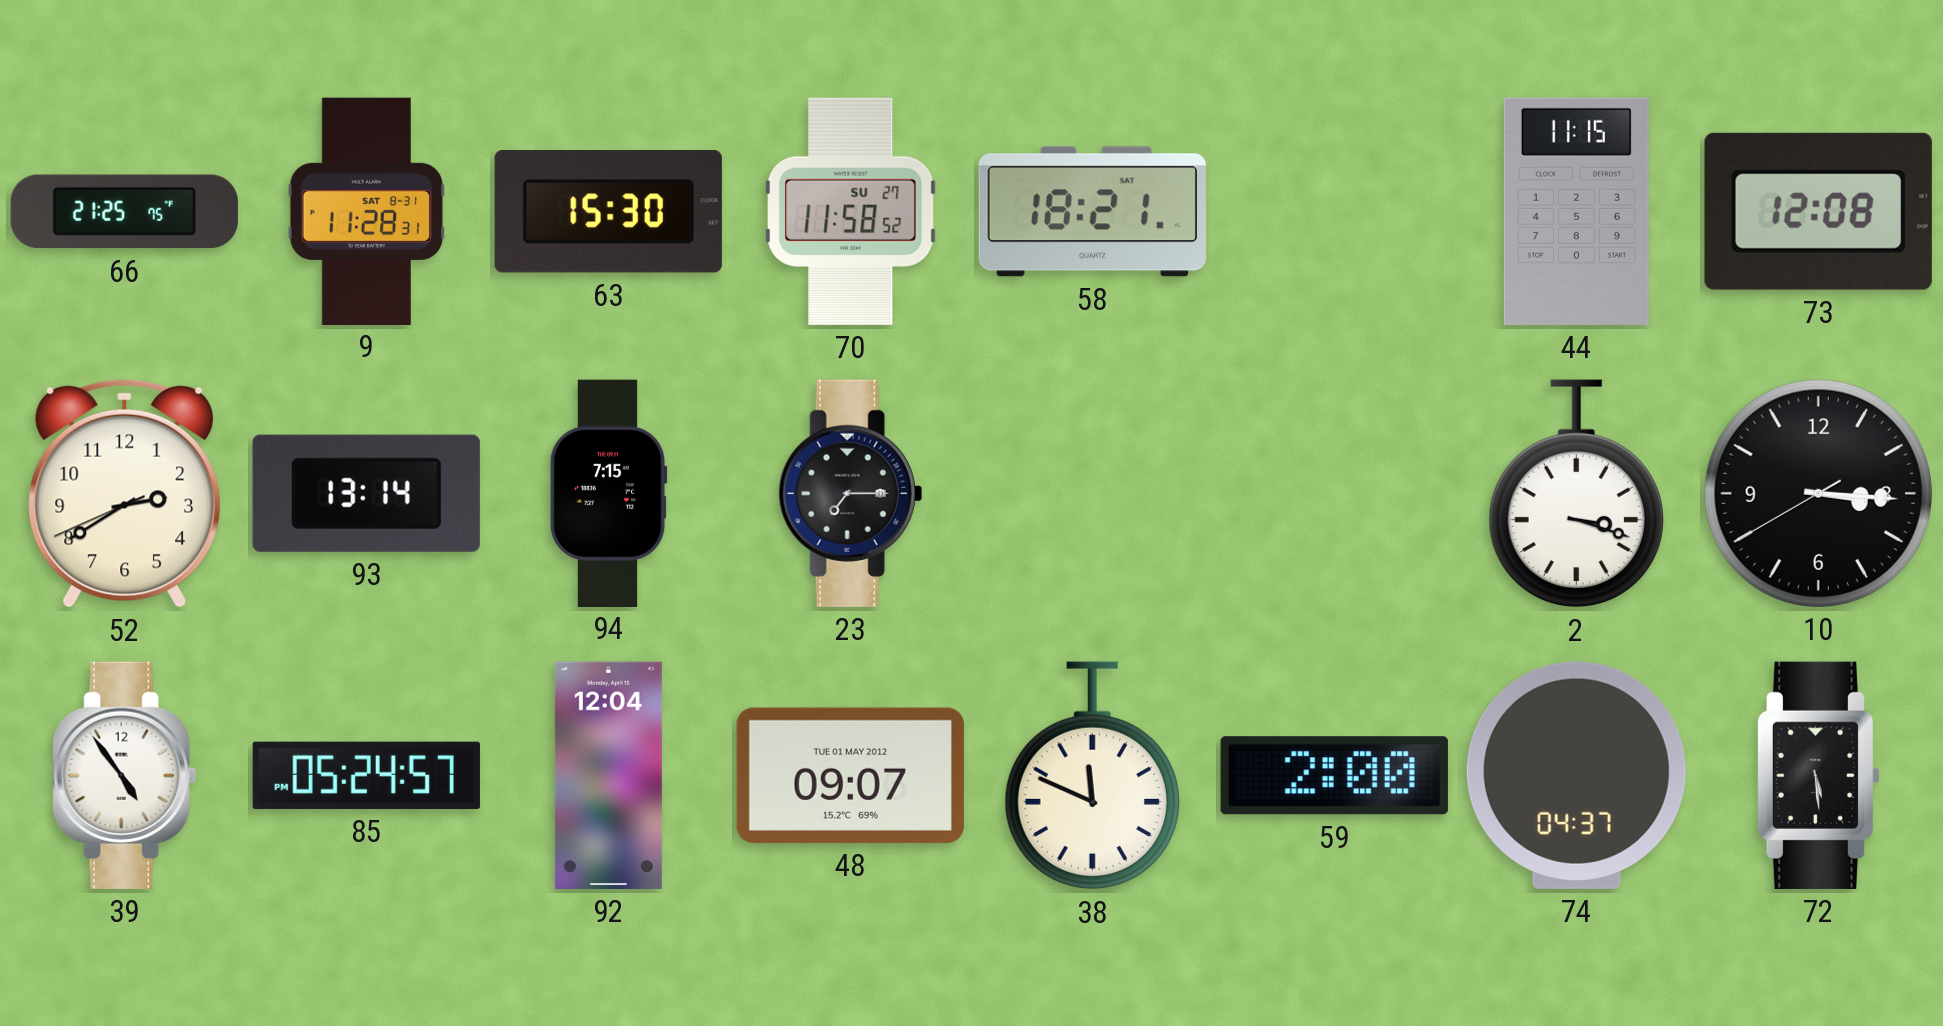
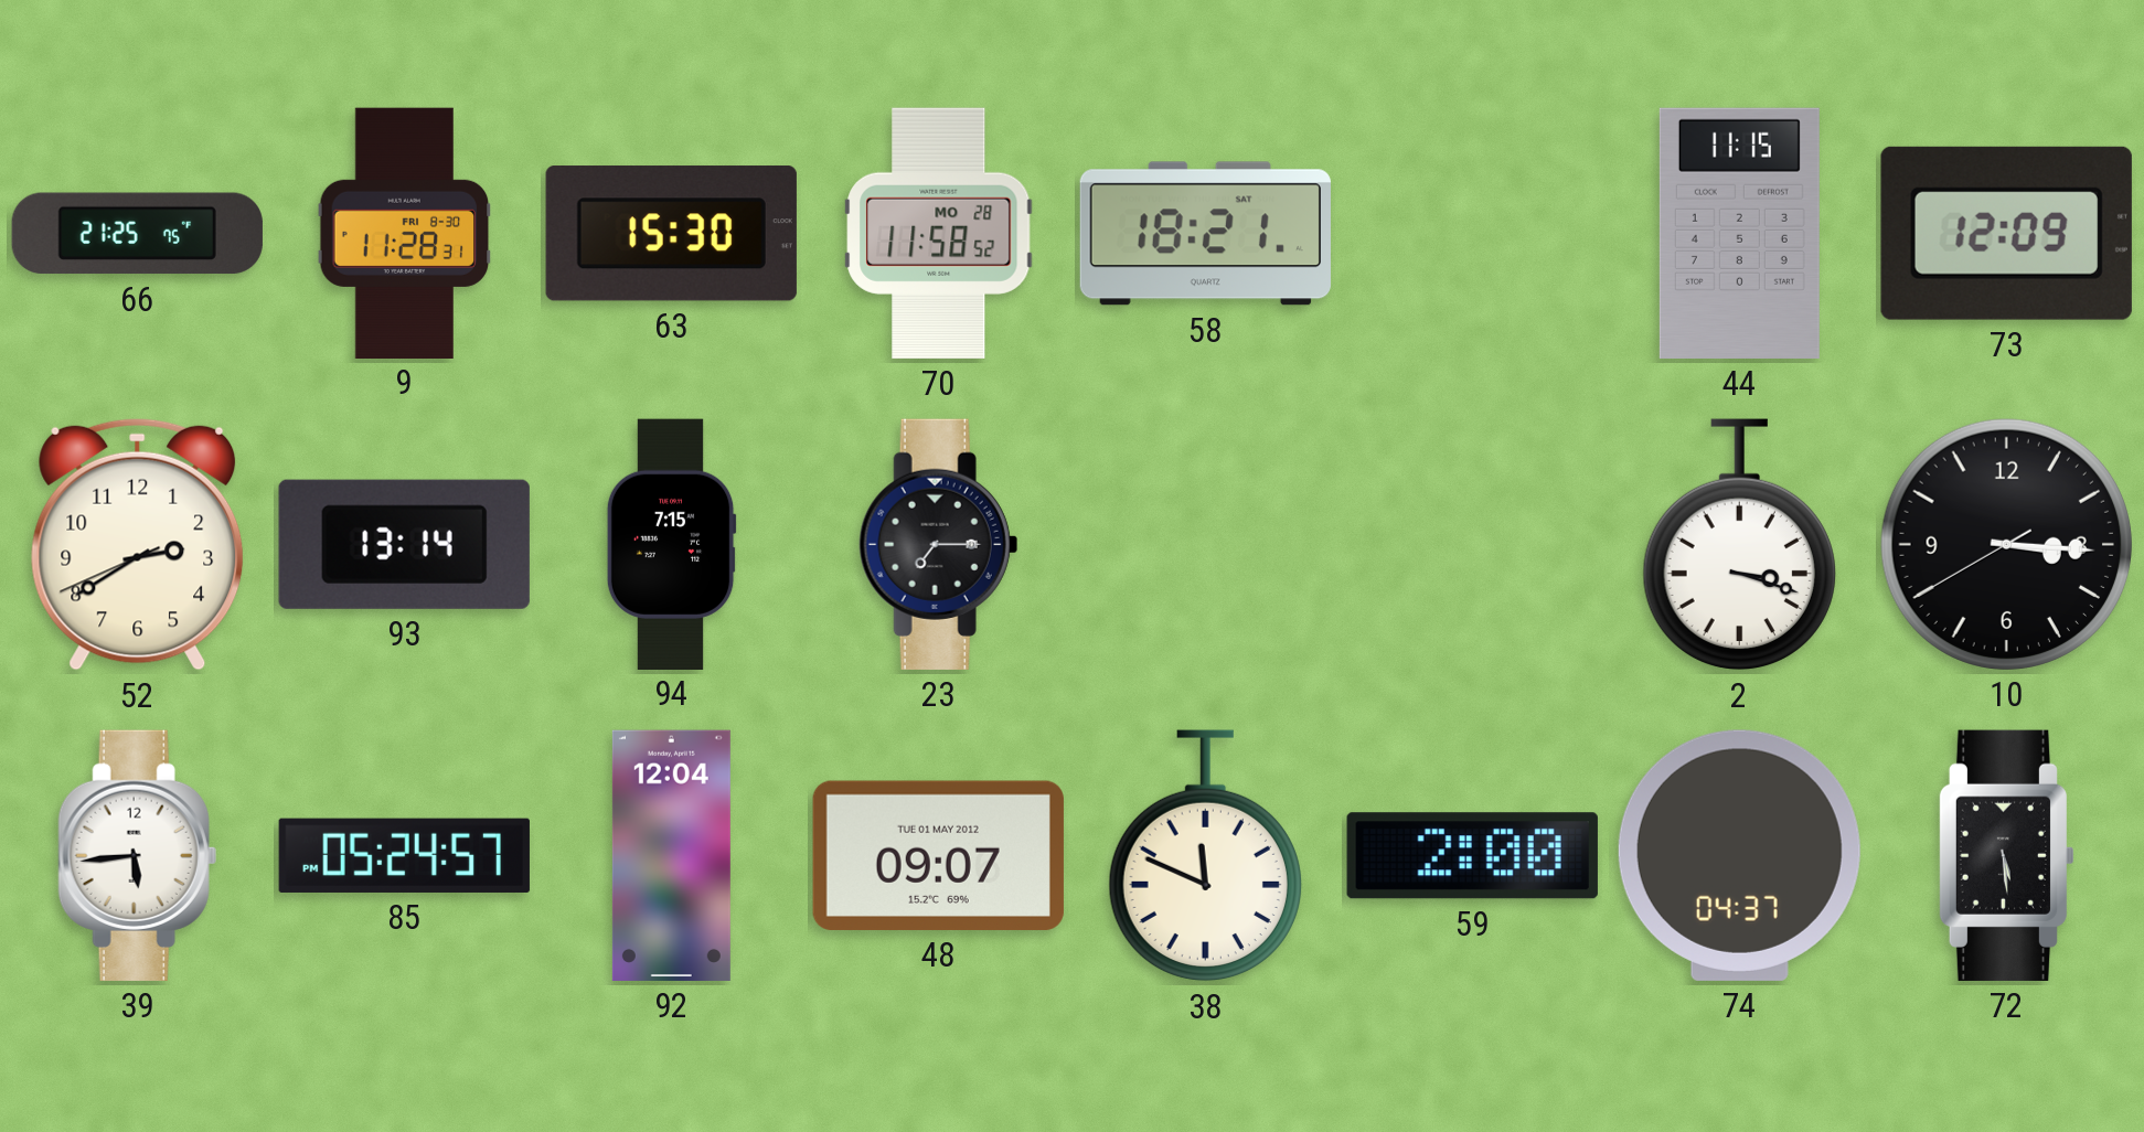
9 date: SAT 8-31 -> FRI 8-30
70 date: SU 27 -> MO 28
73: 12:08 -> 12:09
39: 4:54 -> 5:44
